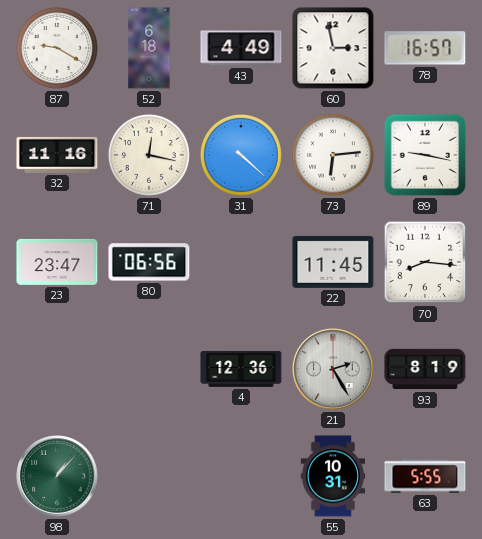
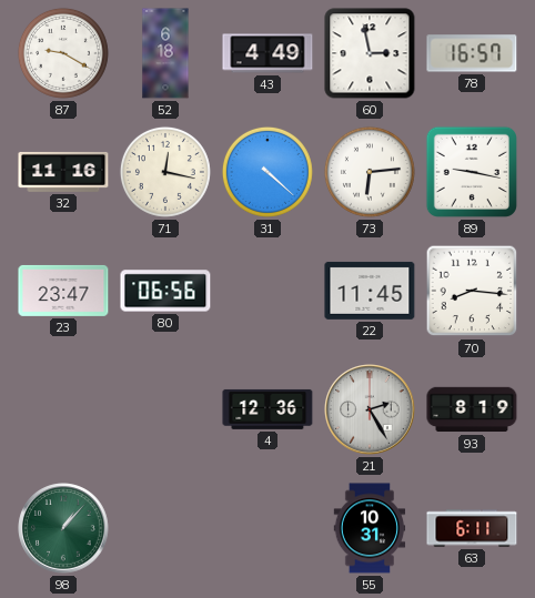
63: 5:55 -> 6:11
